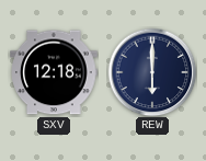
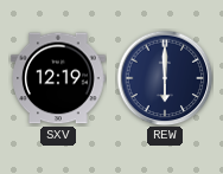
SXV: 12:18 -> 12:19
